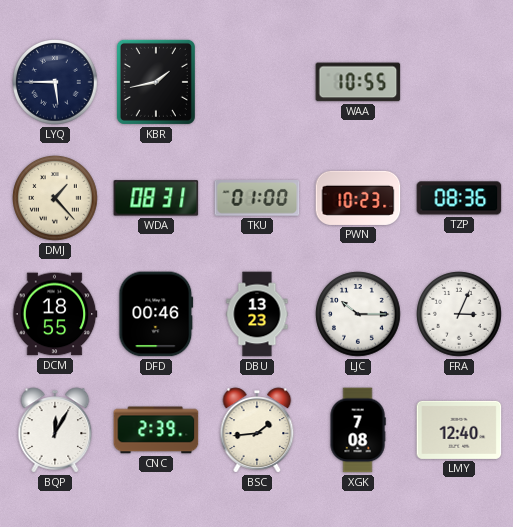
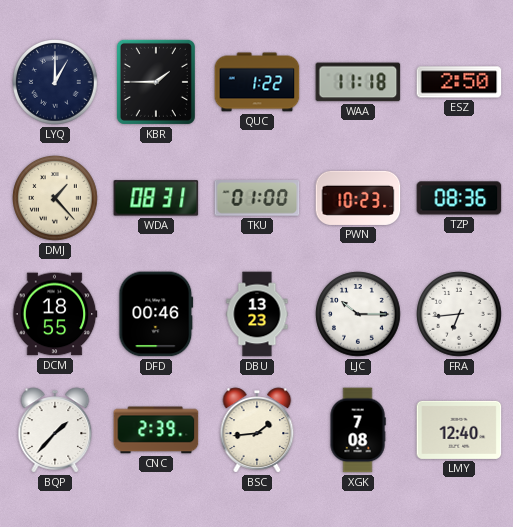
LYQ: 5:45 -> 1:00
KBR: 1:43 -> 1:45
QUC: none -> 1:22
WAA: 10:55 -> 11:18
ESZ: none -> 2:50
FRA: 3:04 -> 6:44
BQP: 12:05 -> 1:37
